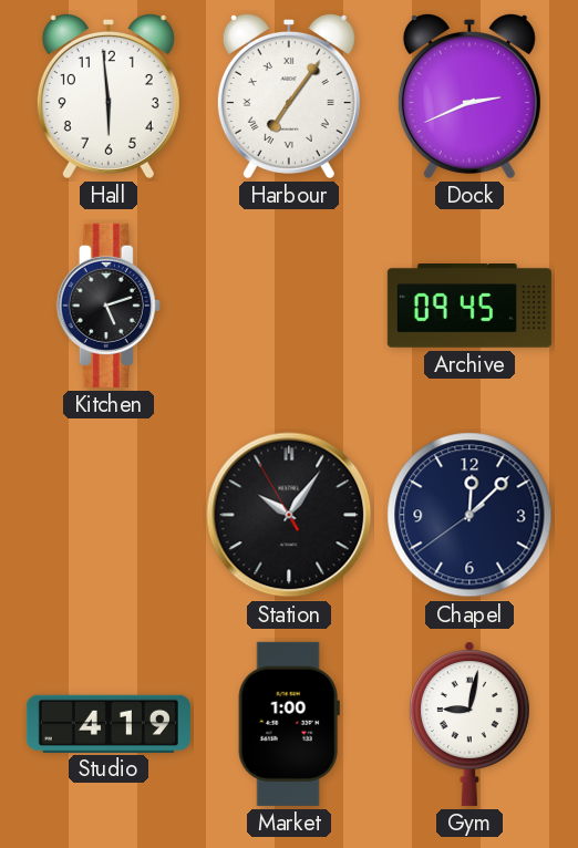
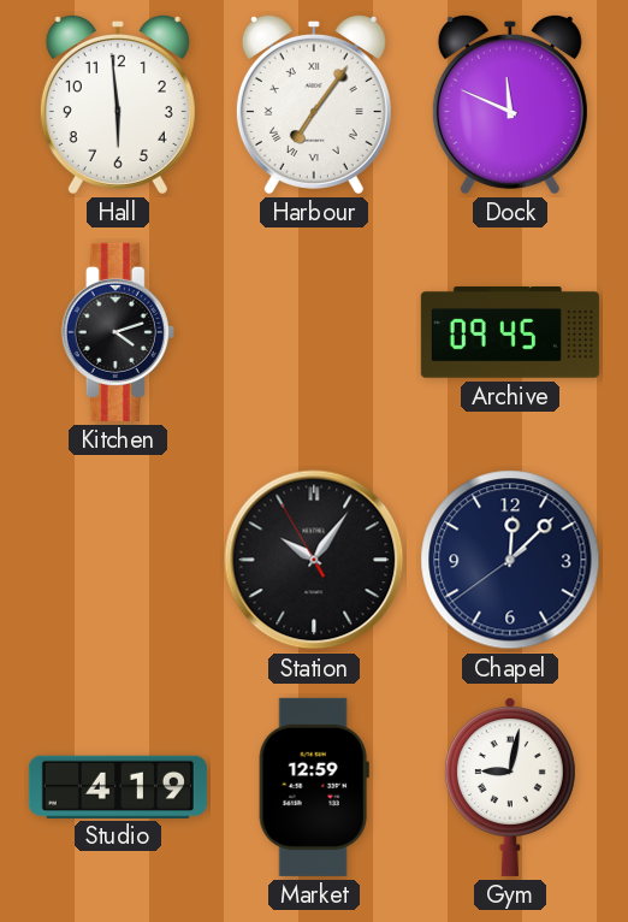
Dock: 2:41 -> 11:49
Kitchen: 5:12 -> 4:12
Market: 1:00 -> 12:59
